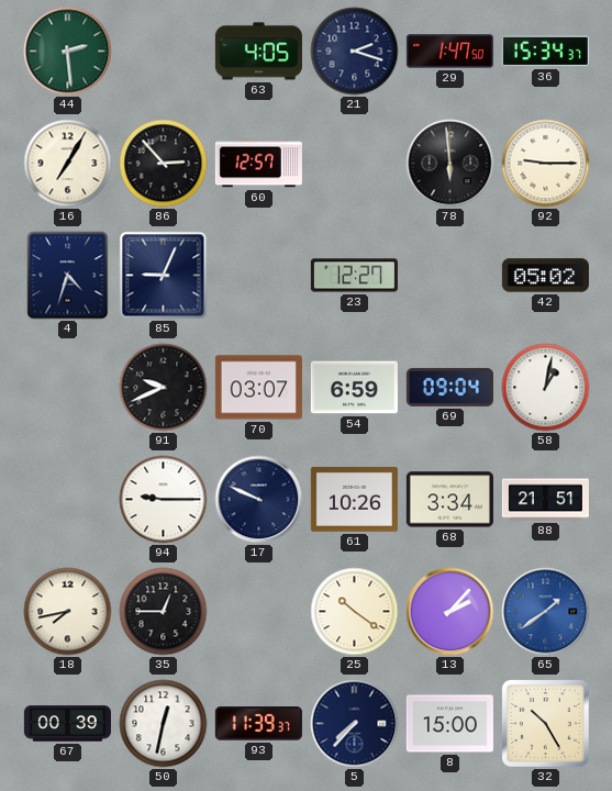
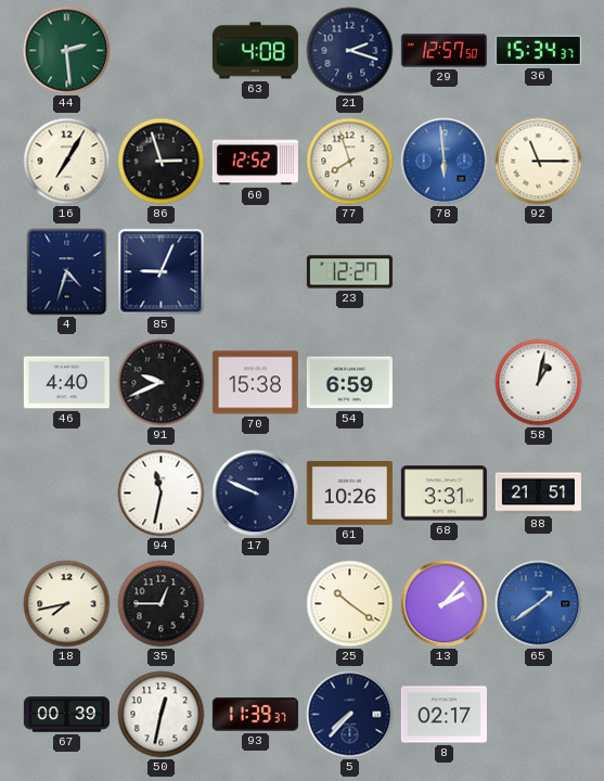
63: 4:05 -> 4:08
29: 1:47 -> 12:57
86: 2:53 -> 2:57
60: 12:57 -> 12:52
77: none -> 7:57
78 dial: black -> blue
92: 9:15 -> 11:15
42: 05:02 -> none
46: none -> 4:40
70: 03:07 -> 15:38
69: 09:04 -> none
94: 9:15 -> 11:32
68: 3:34 -> 3:31
8: 15:00 -> 02:17
32: 10:25 -> none
